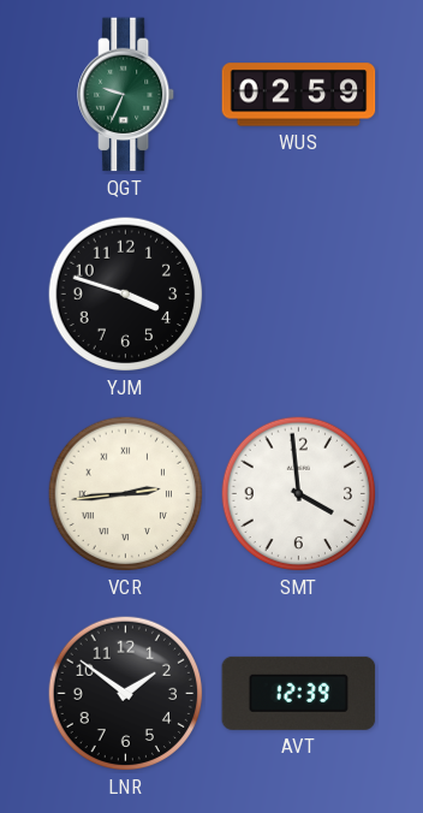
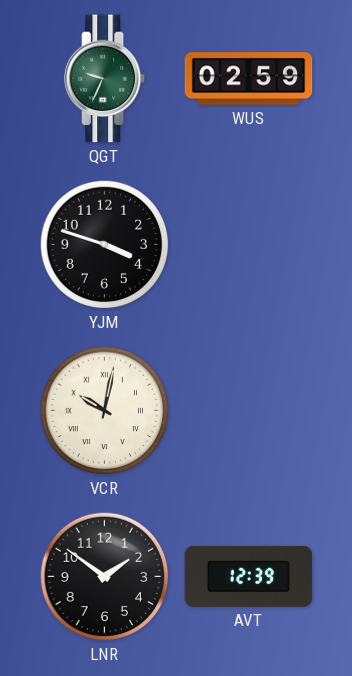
VCR: 2:44 -> 10:02
SMT: 3:59 -> none
